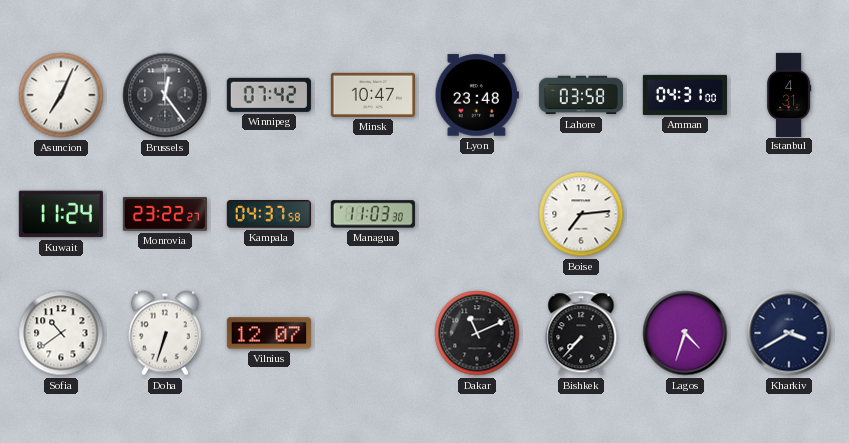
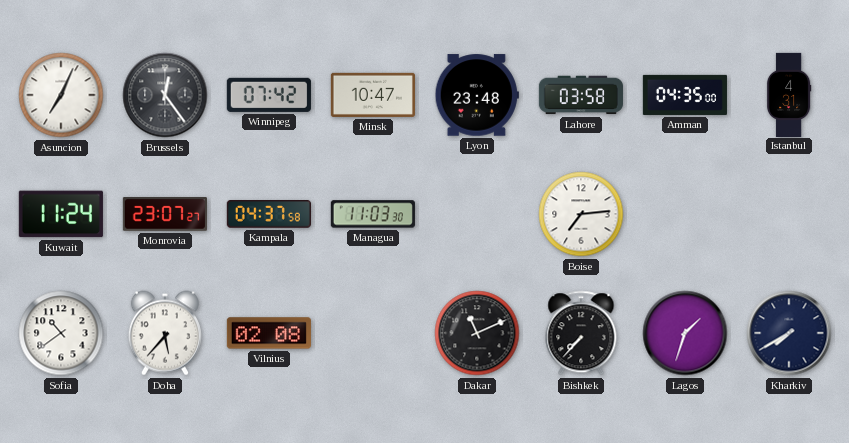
Amman: 04:31 -> 04:35
Monrovia: 23:22 -> 23:07
Doha: 6:33 -> 5:37
Vilnius: 12:07 -> 02:08
Lagos: 4:33 -> 1:33
Kharkiv: 3:40 -> 7:40
